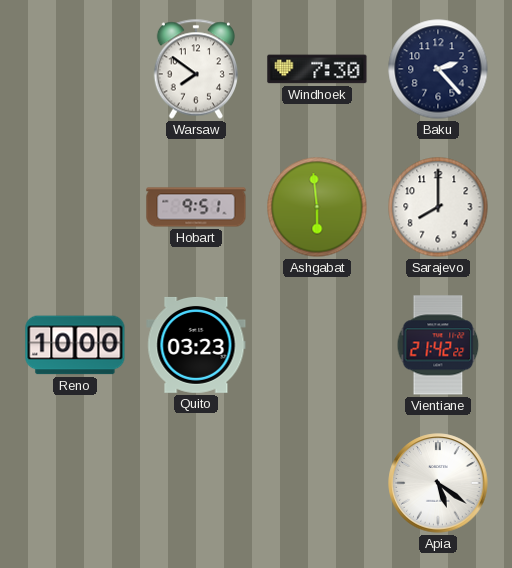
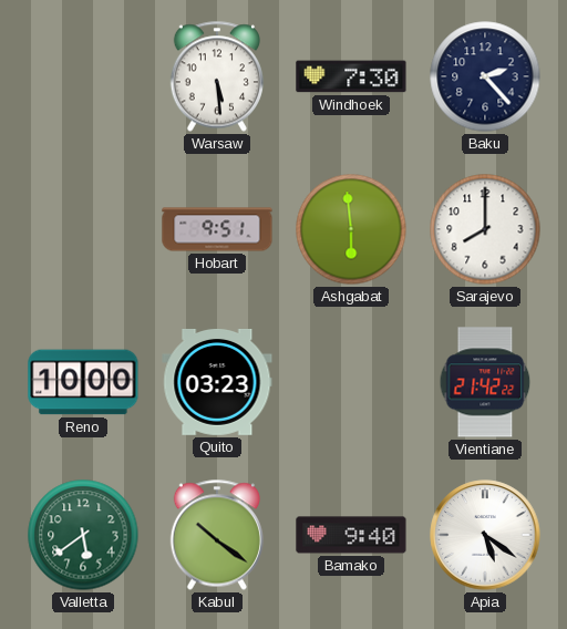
Warsaw: 7:51 -> 5:29
Valletta: none -> 5:39
Kabul: none -> 10:21
Bamako: none -> 9:40
